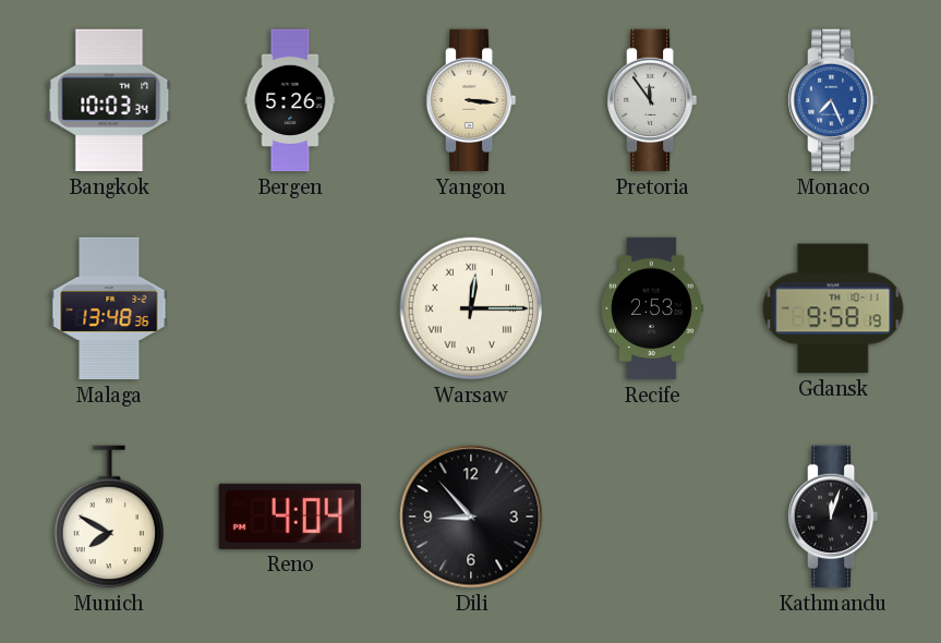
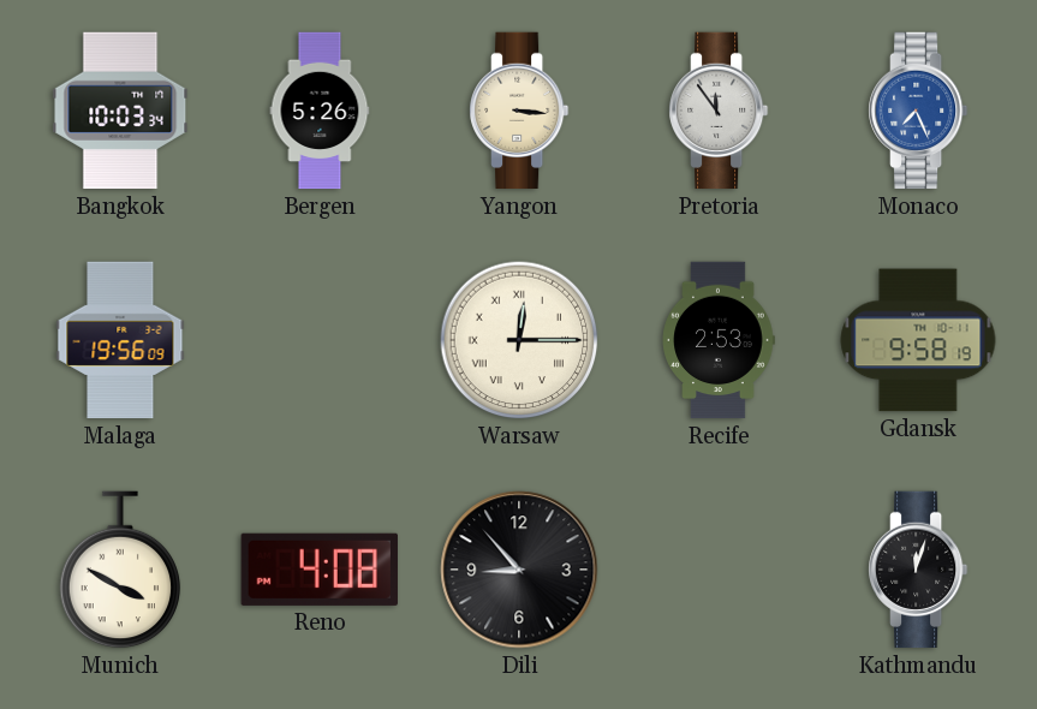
Malaga: 13:48 -> 19:56
Munich: 7:50 -> 3:50
Reno: 4:04 -> 4:08
